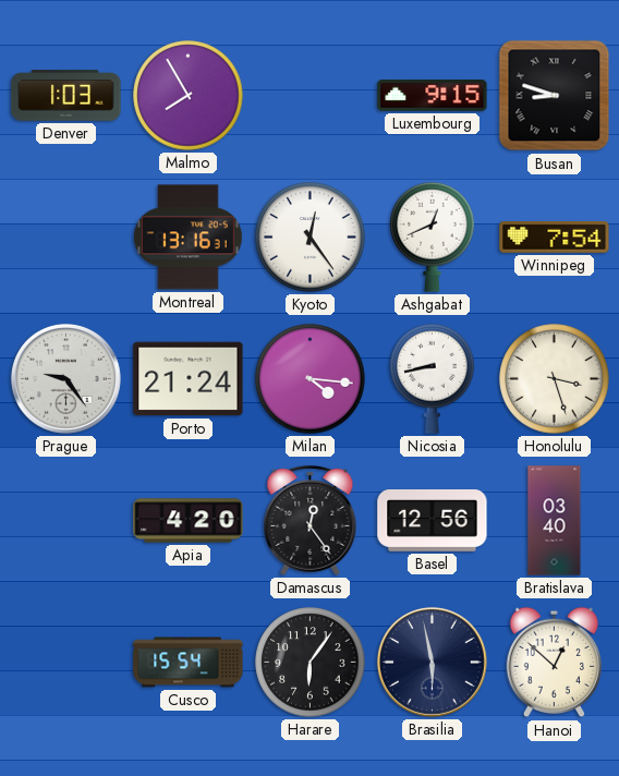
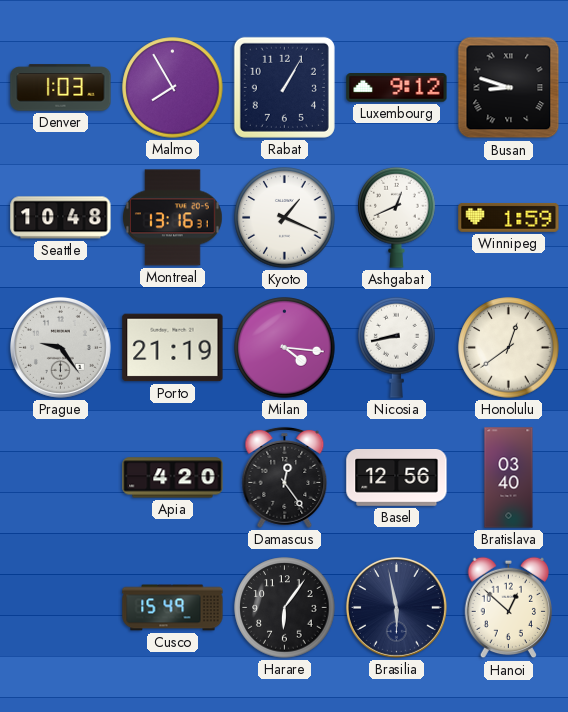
Rabat: none -> 1:05
Luxembourg: 9:15 -> 9:12
Seattle: none -> 10:48
Kyoto: 12:24 -> 1:19
Winnipeg: 7:54 -> 1:59
Porto: 21:24 -> 21:19
Honolulu: 3:27 -> 12:39
Cusco: 15:54 -> 15:49
